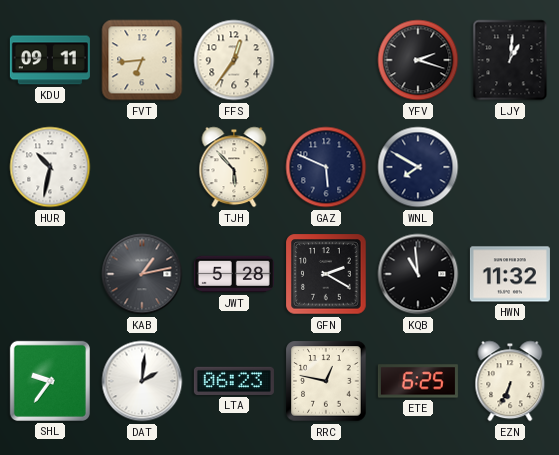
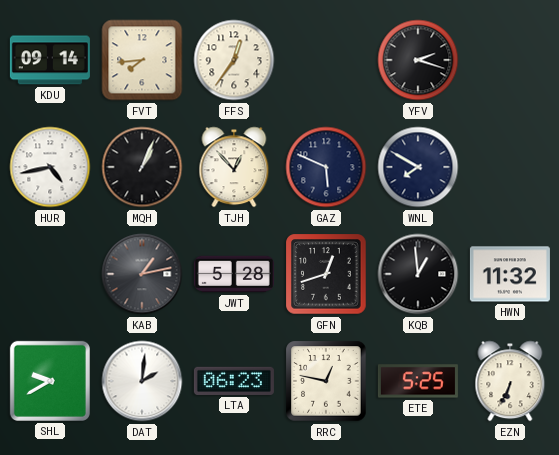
KDU: 09:11 -> 09:14
FVT: 6:44 -> 7:44
LJY: 1:01 -> none
HUR: 10:32 -> 4:43
MQH: none -> 1:04
TJH: 5:53 -> 12:53
GFN: 2:20 -> 12:42
KQB: 10:59 -> 12:59
SHL: 9:36 -> 9:40
ETE: 6:25 -> 5:25
